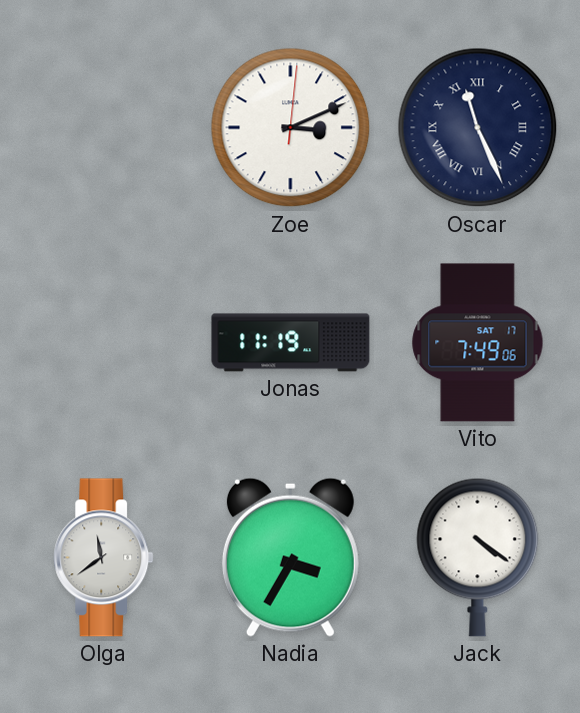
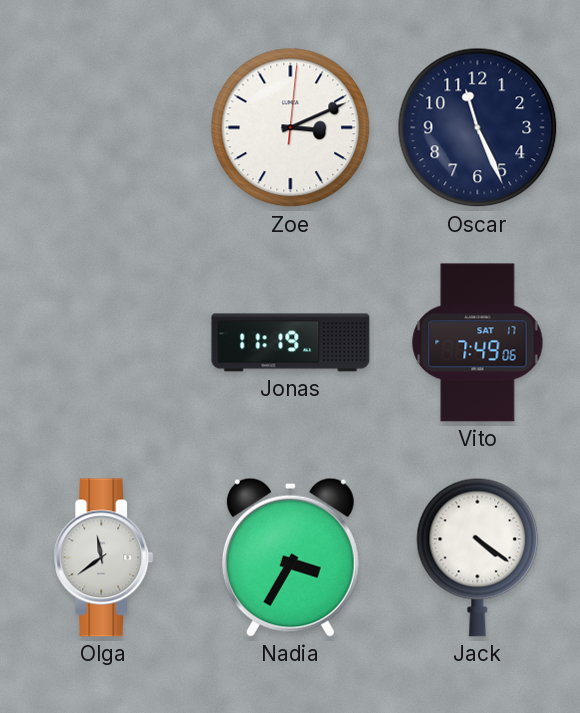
Oscar numerals: Roman -> Arabic
